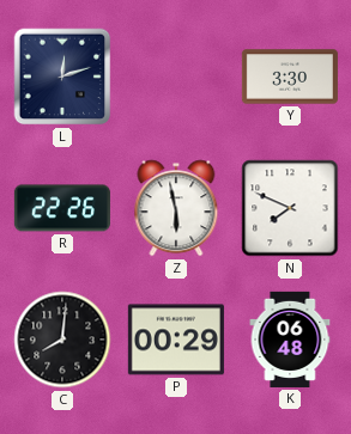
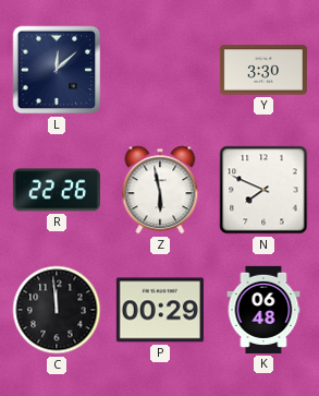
L: 12:12 -> 12:08
C: 8:01 -> 11:59
